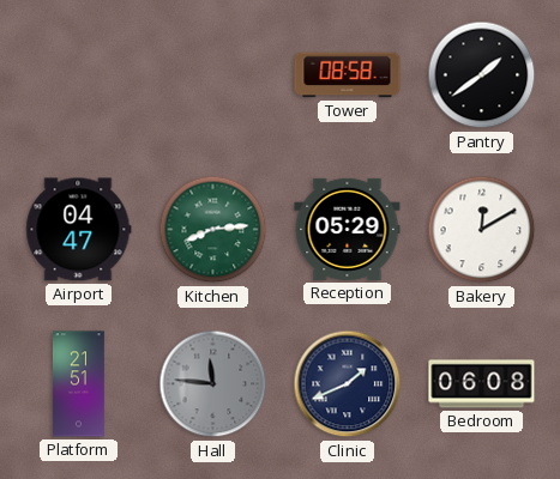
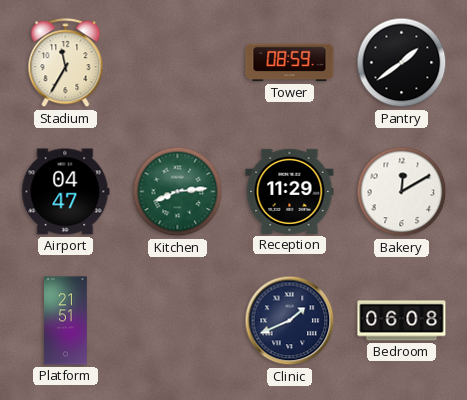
Stadium: none -> 11:35
Tower: 08:58 -> 08:59
Reception: 05:29 -> 11:29
Hall: 11:46 -> none
